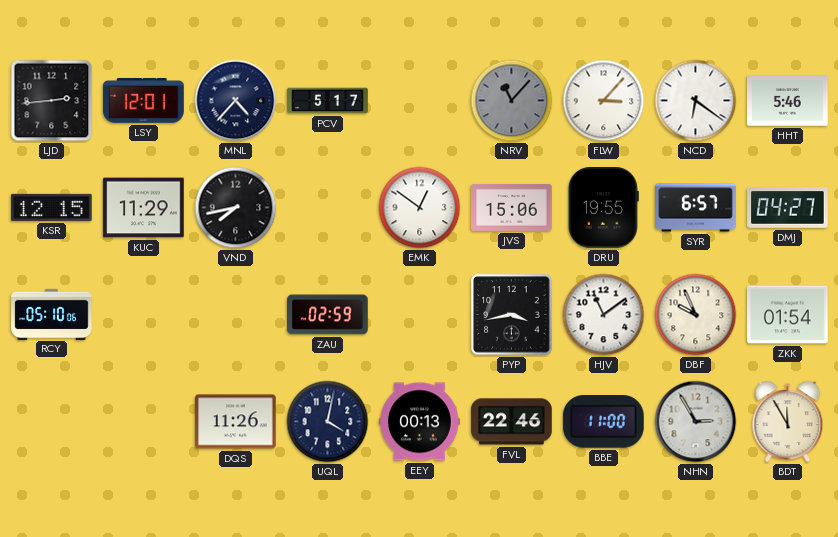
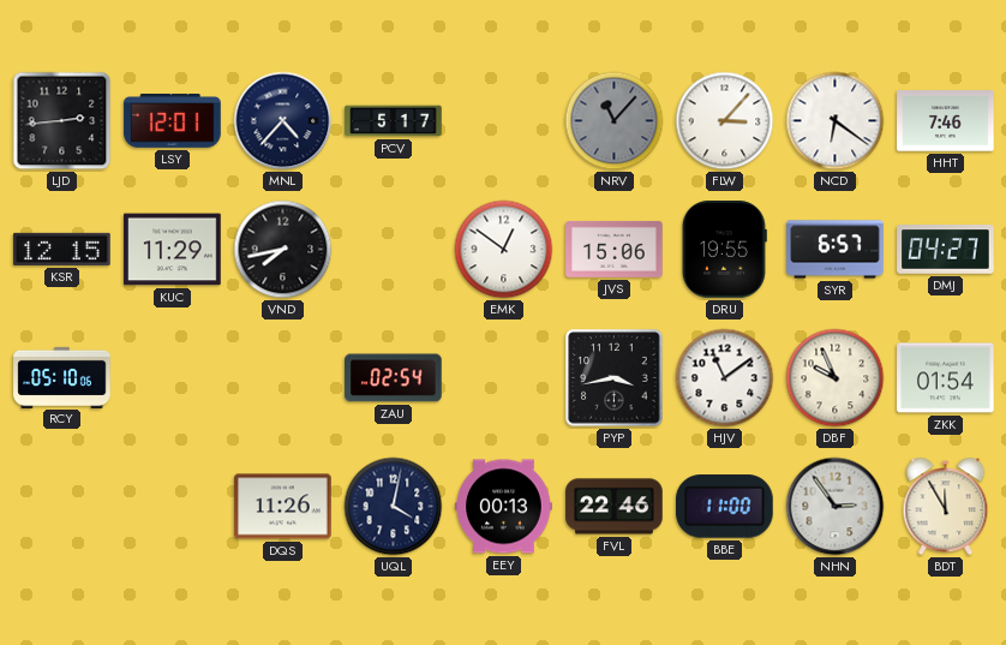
HHT: 5:46 -> 7:46
ZAU: 02:59 -> 02:54
NHN: 2:55 -> 2:54
